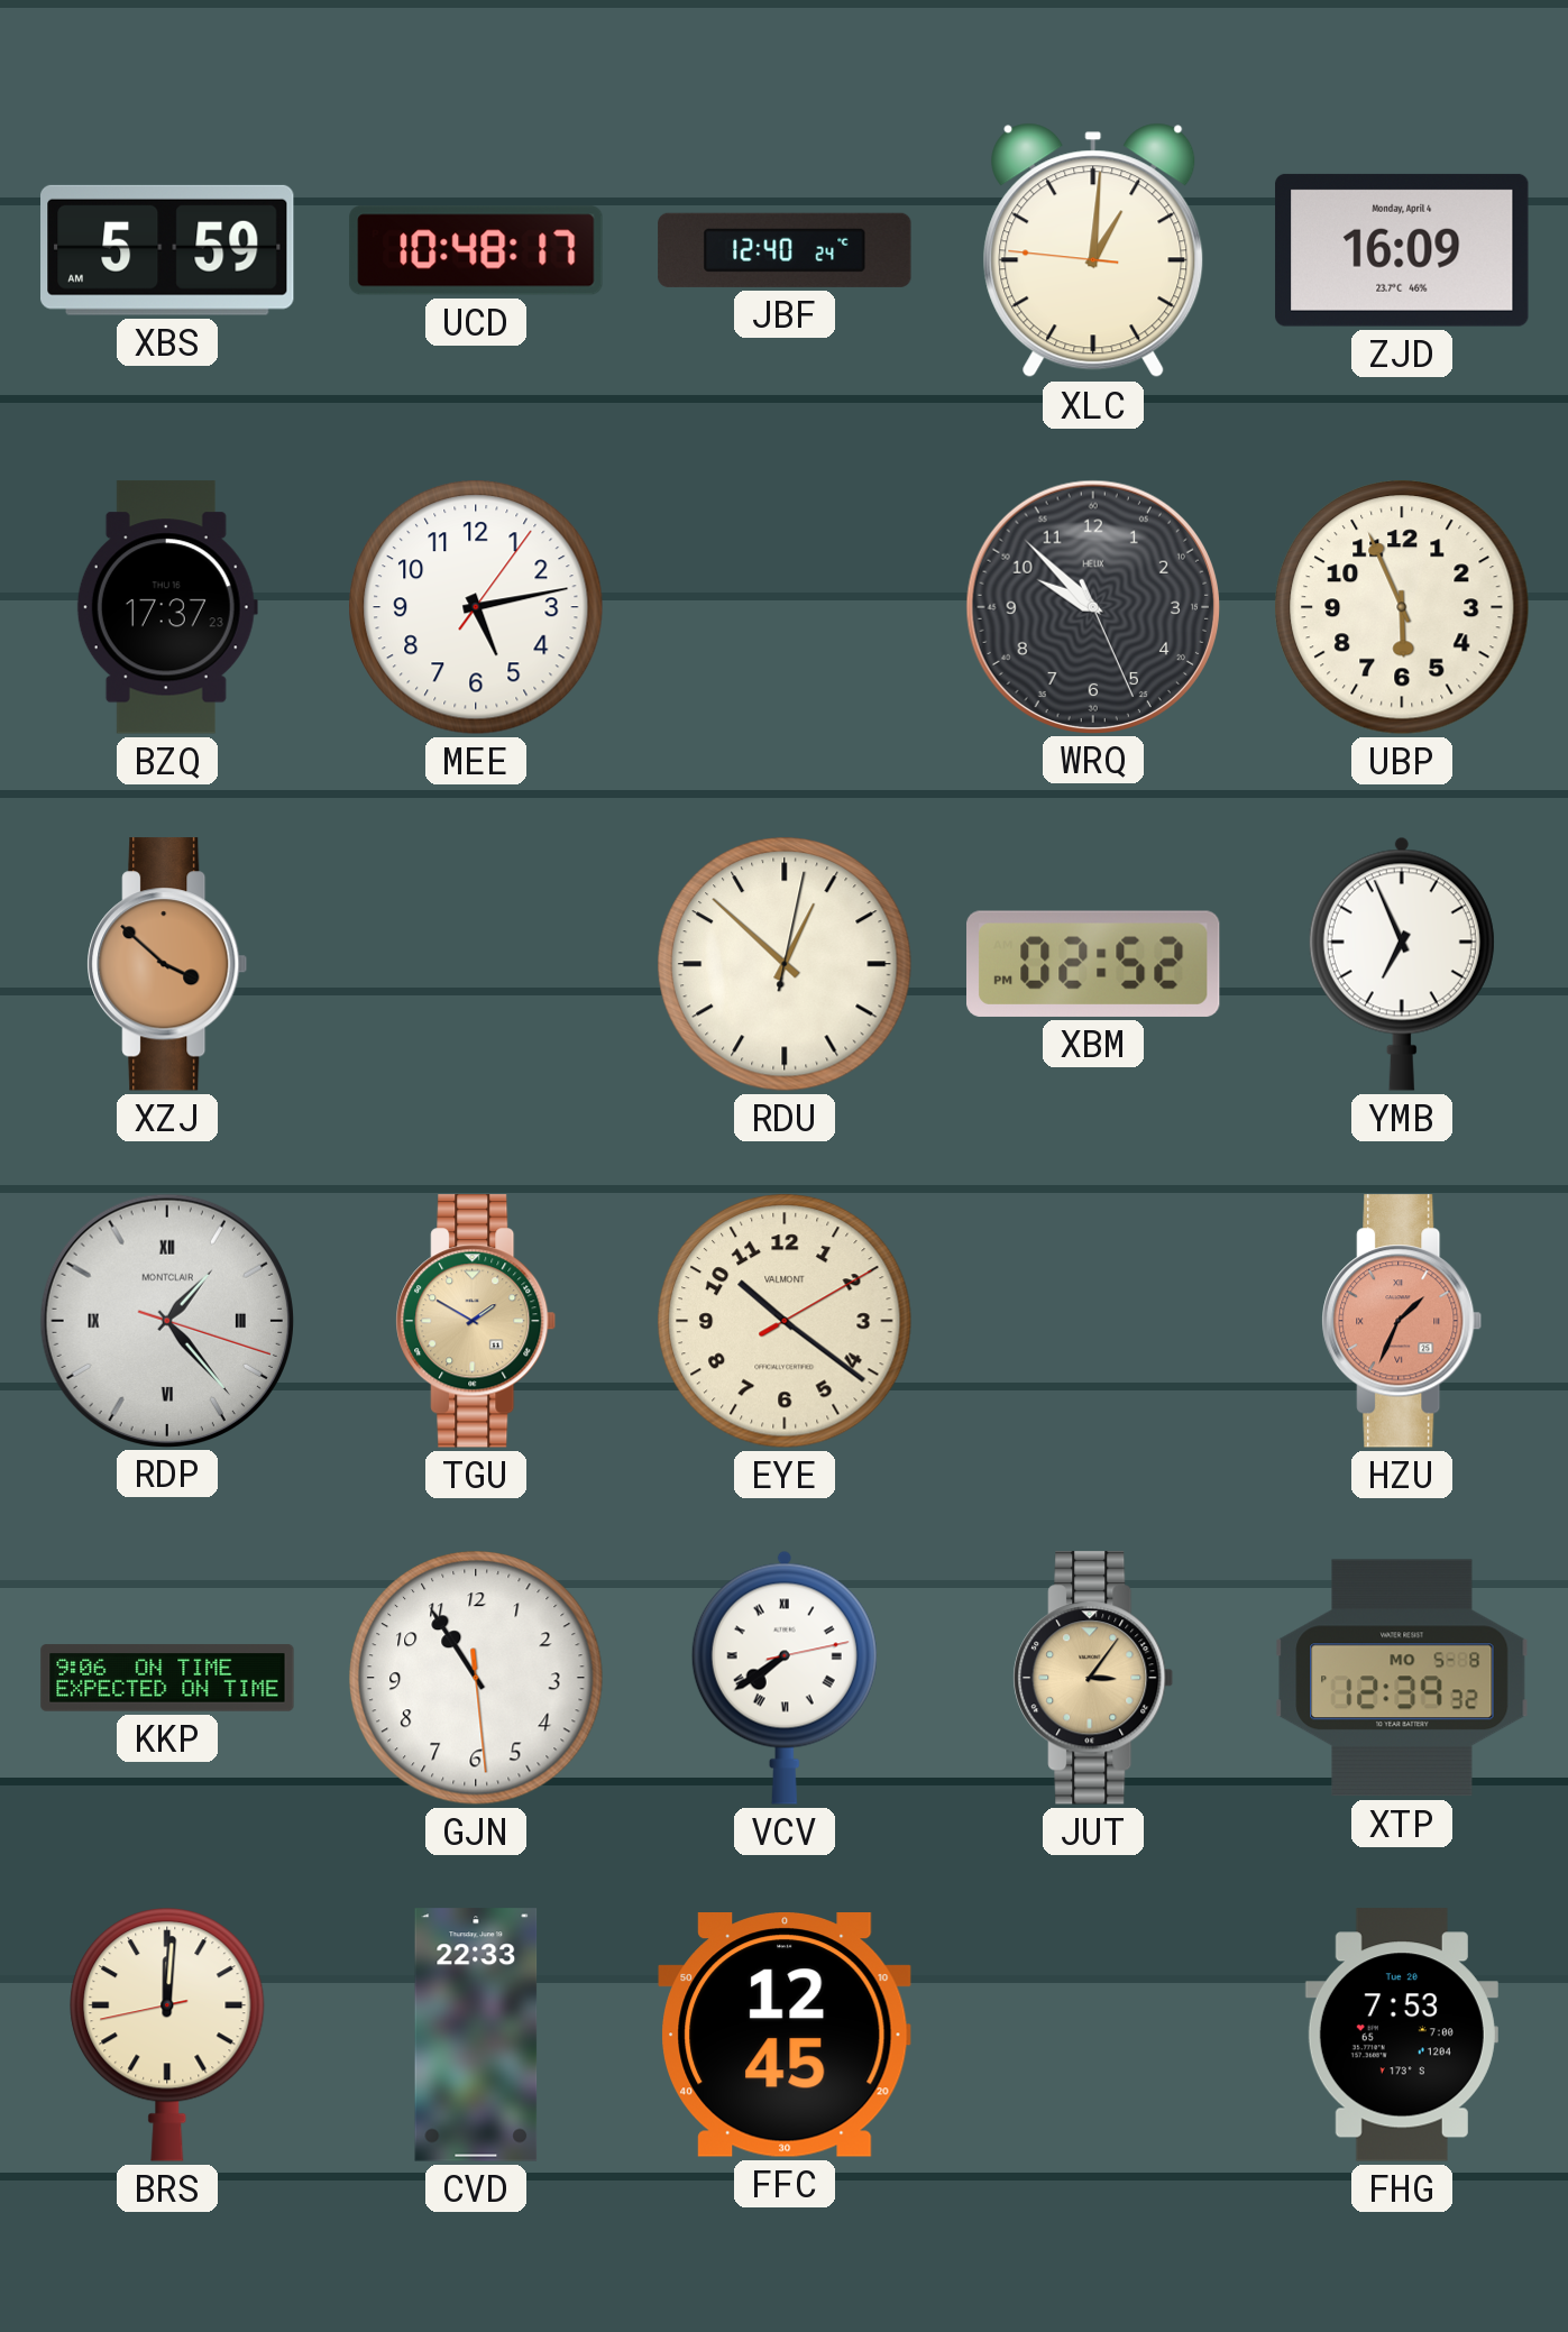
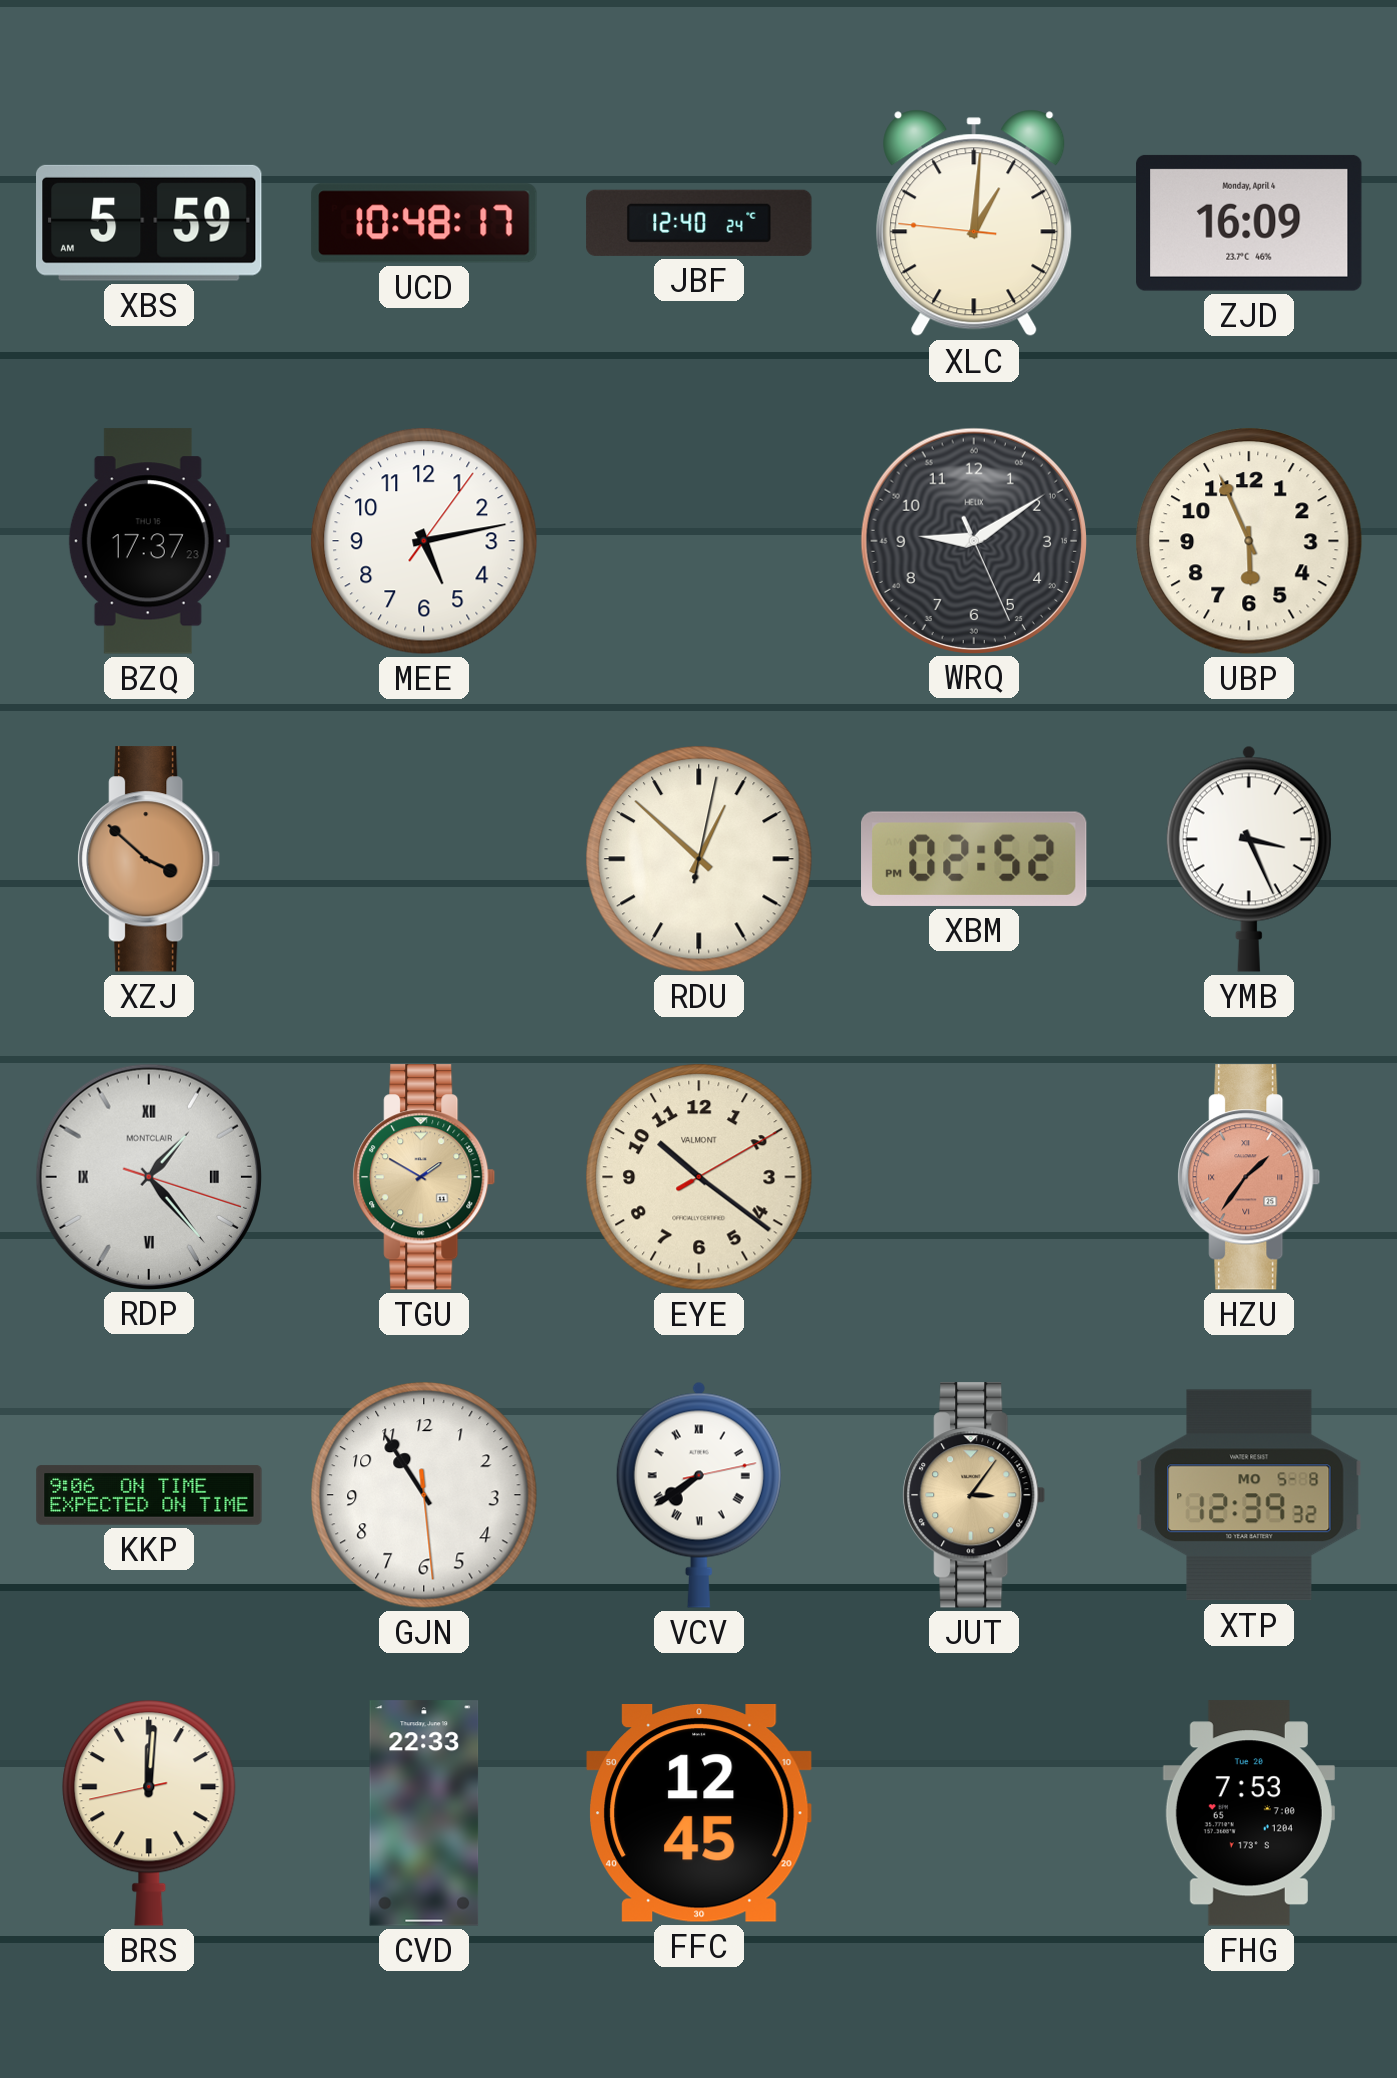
WRQ: 9:52 -> 9:09
YMB: 6:56 -> 3:26
HZU: 1:34 -> 1:36
